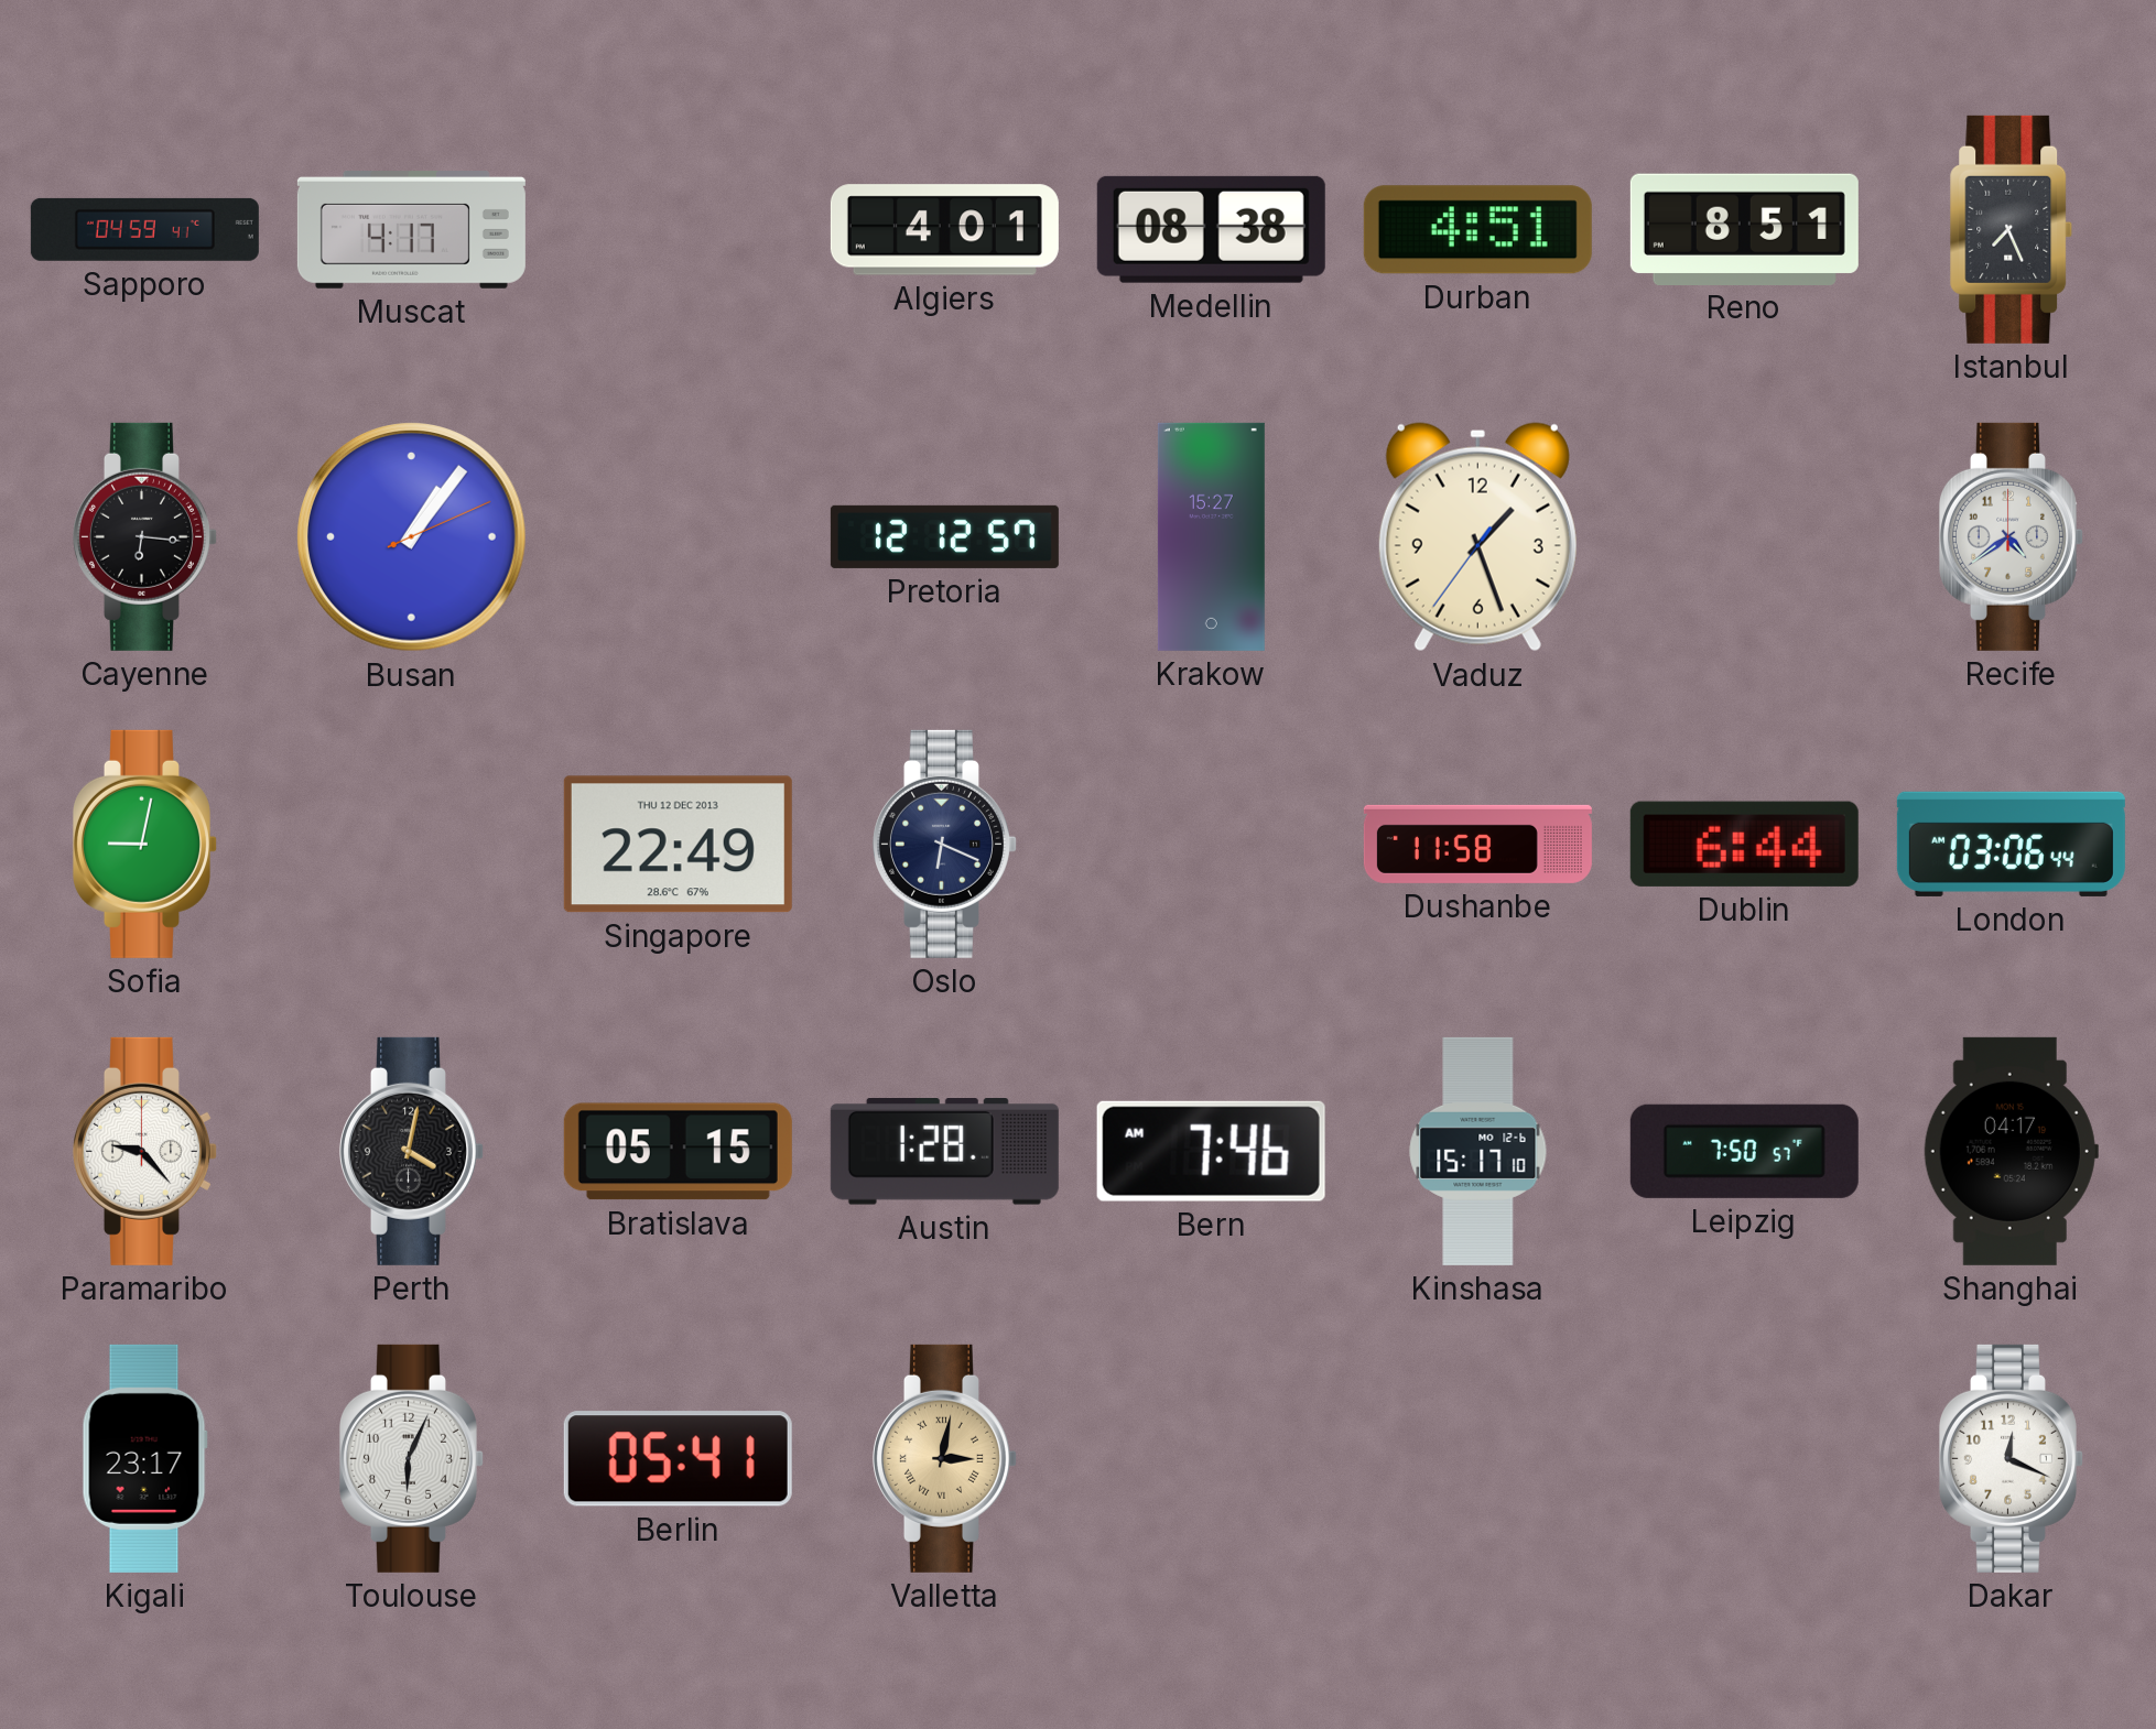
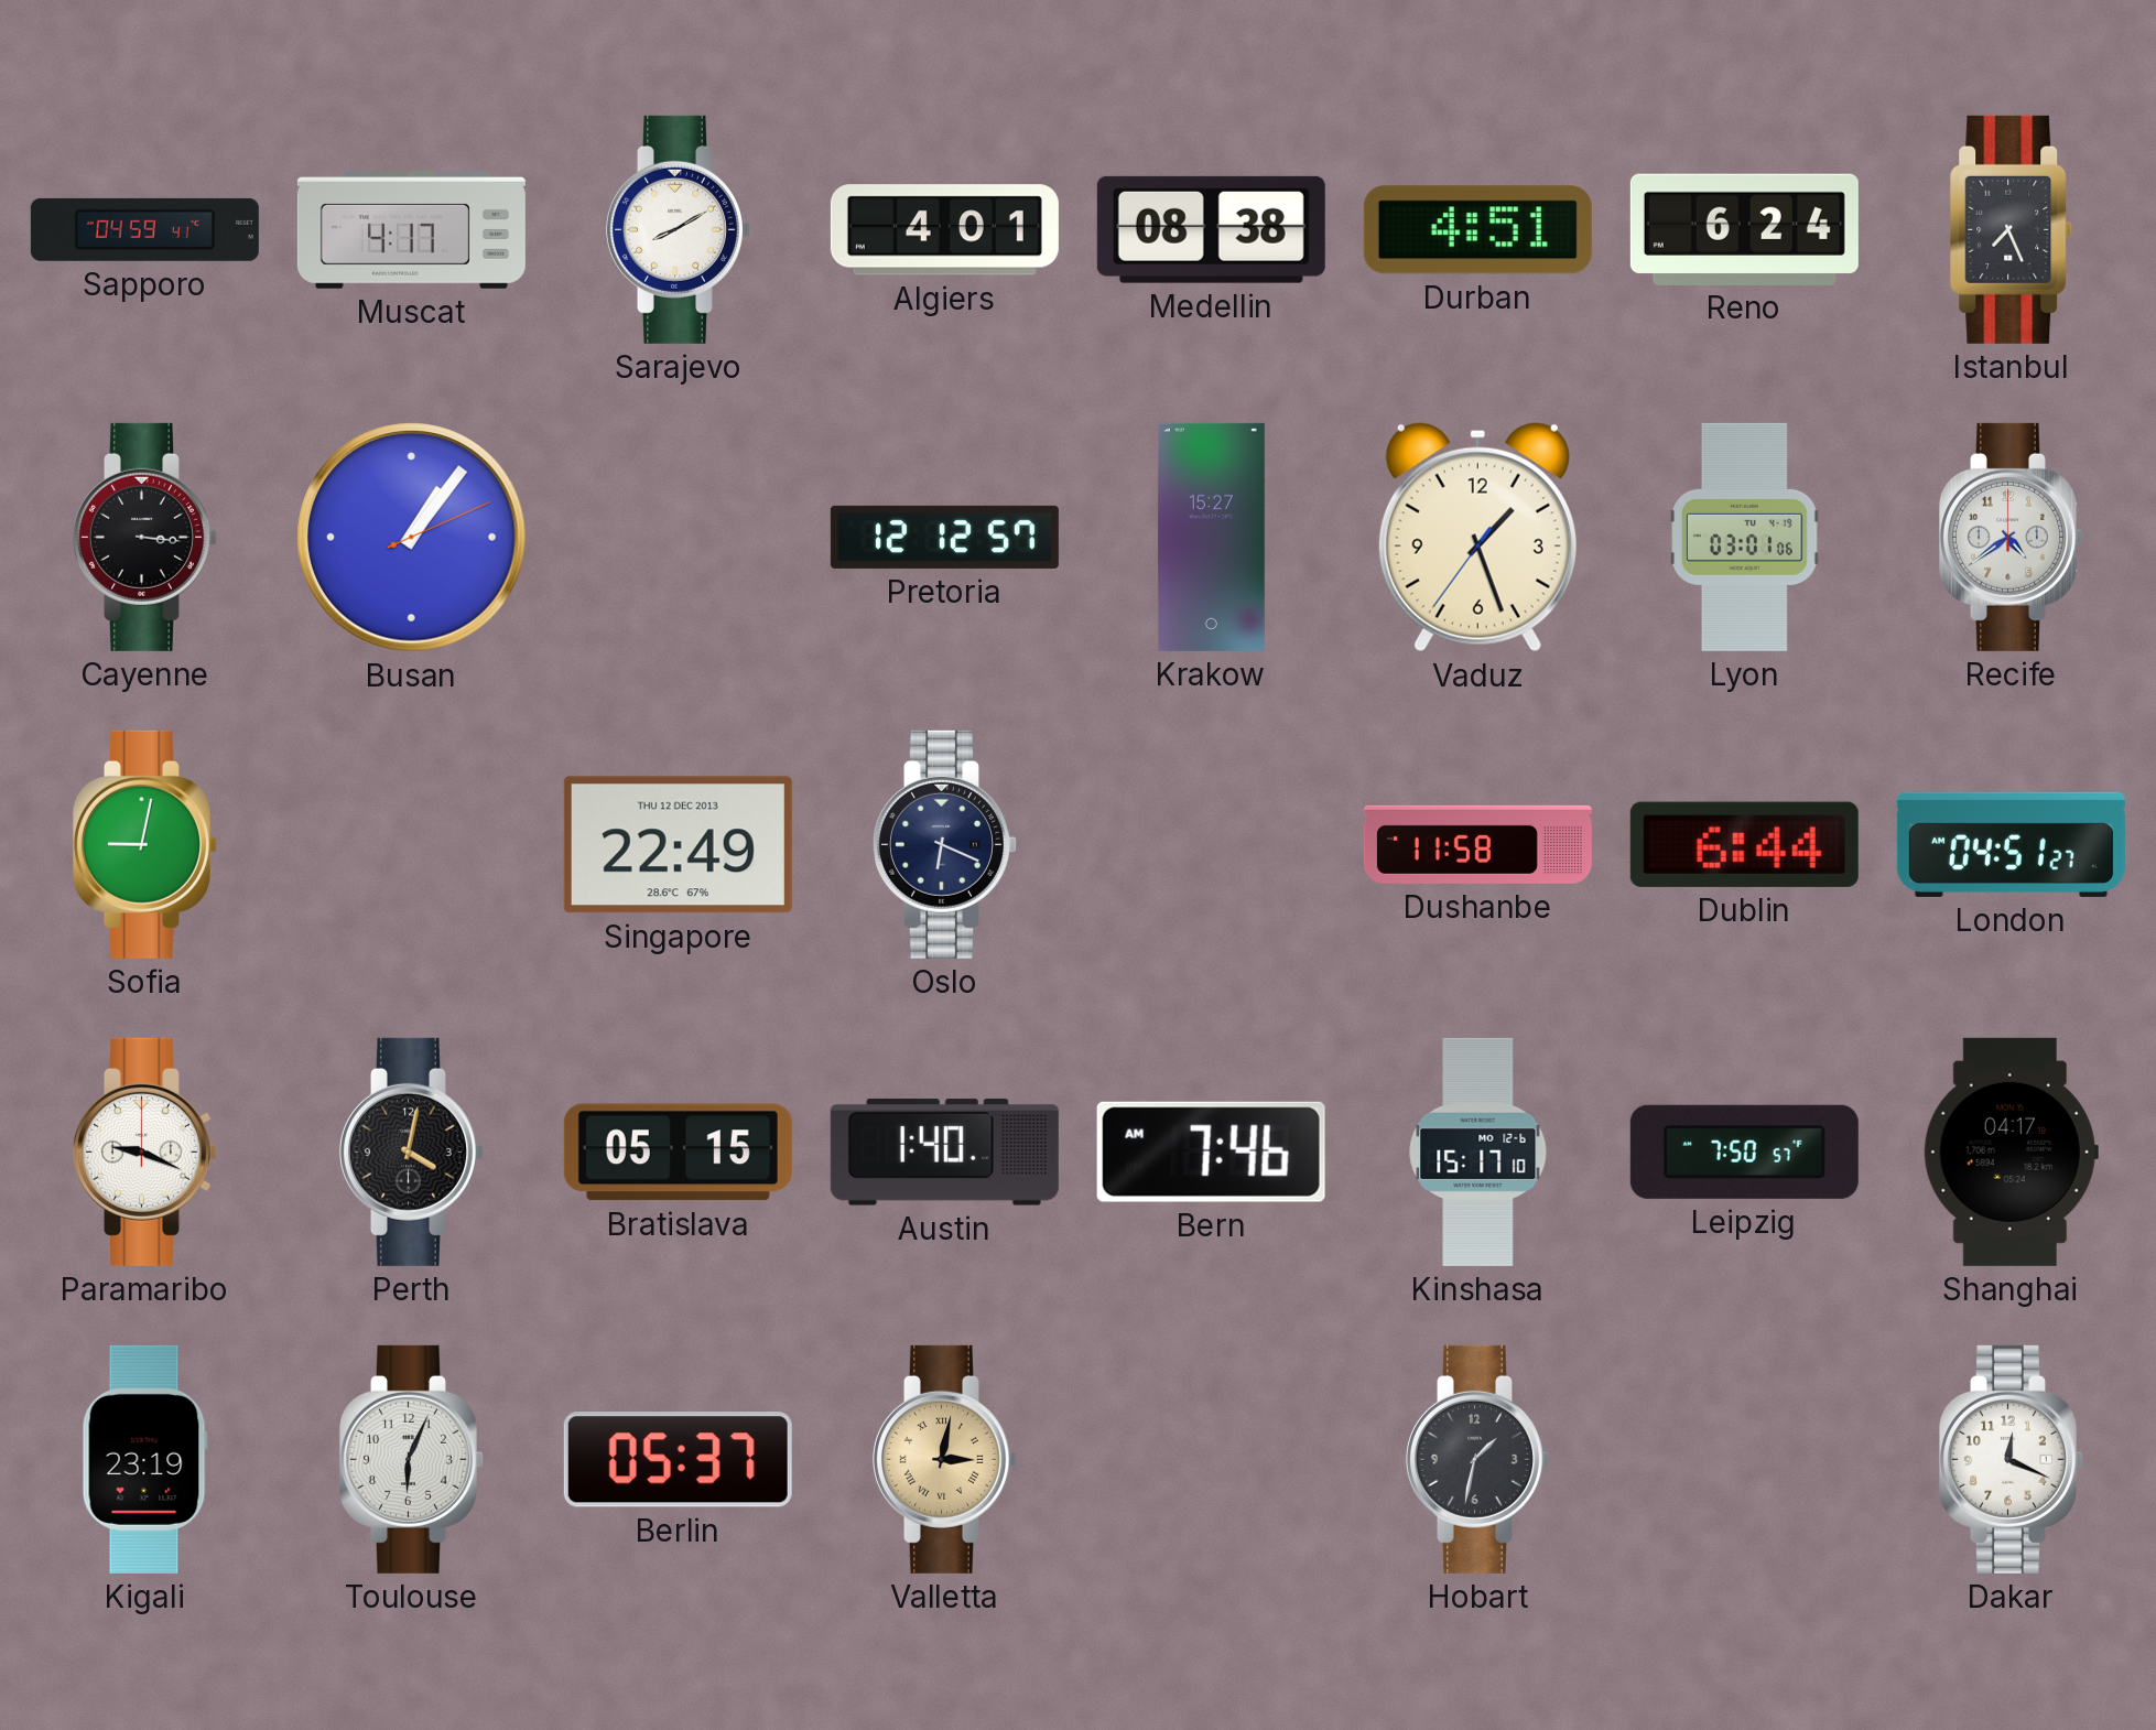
Sarajevo: none -> 8:10
Reno: 8:51 -> 6:24
Cayenne: 6:16 -> 3:16
Lyon: none -> 03:01
London: 03:06 -> 04:51
Paramaribo: 9:23 -> 9:19
Austin: 1:28 -> 1:40
Kigali: 23:17 -> 23:19
Berlin: 05:41 -> 05:37
Hobart: none -> 1:32
